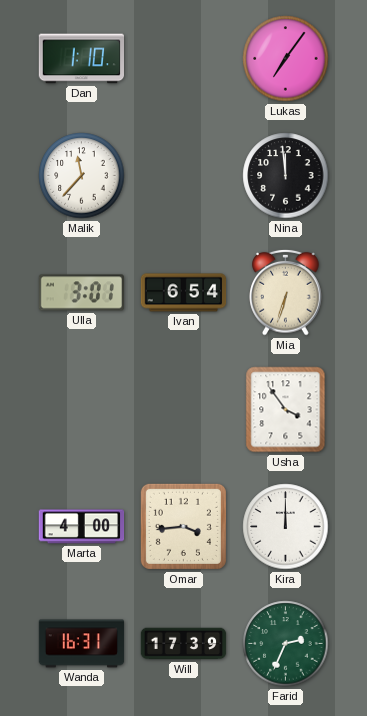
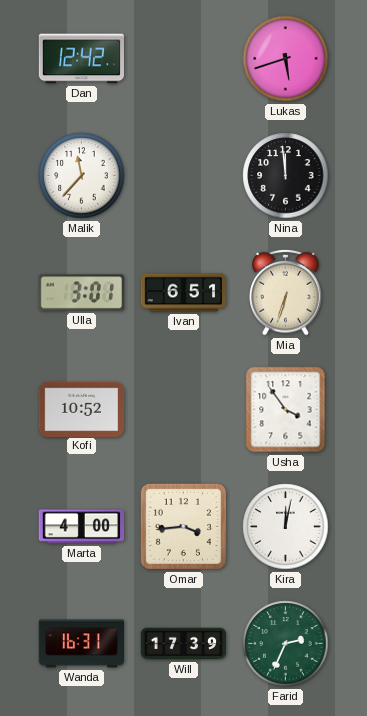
Dan: 1:10 -> 12:42
Lukas: 7:06 -> 5:42
Ivan: 6:54 -> 6:51
Kofi: none -> 10:52
Kira: 12:00 -> 12:02
